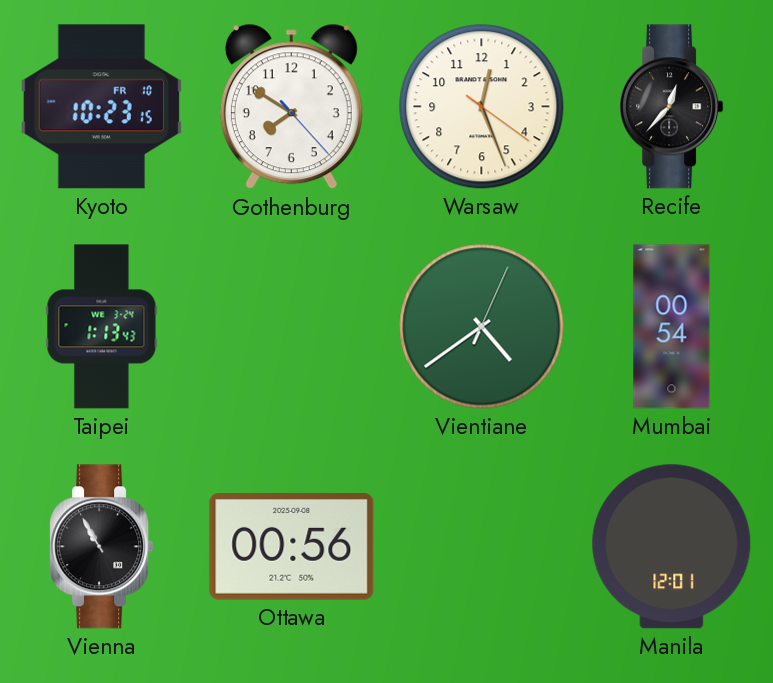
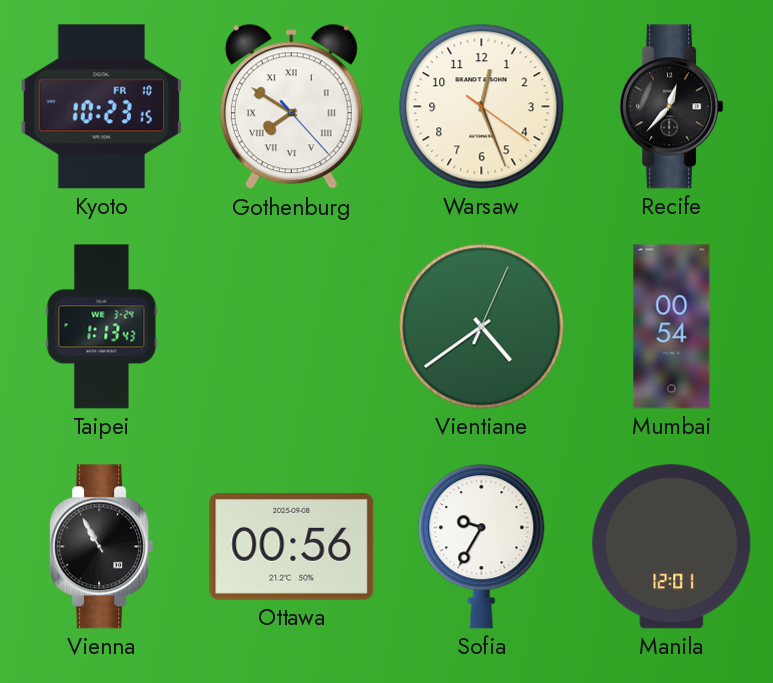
Gothenburg numerals: Arabic -> Roman
Sofia: none -> 9:35
